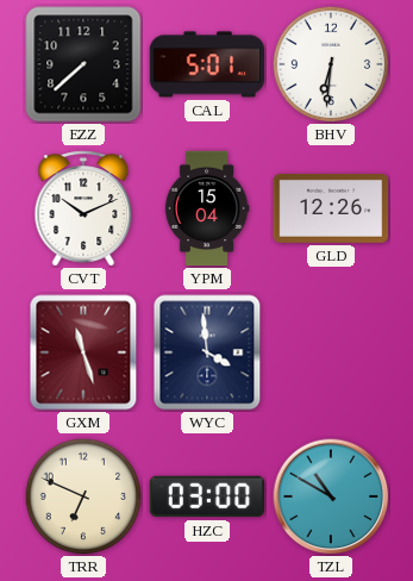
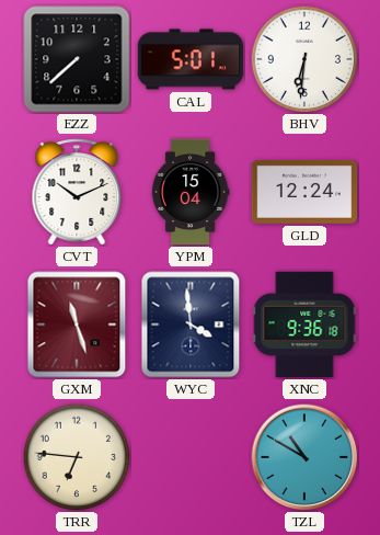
GLD: 12:26 -> 12:24
XNC: none -> 9:36
TRR: 6:49 -> 6:46
HZC: 03:00 -> none
